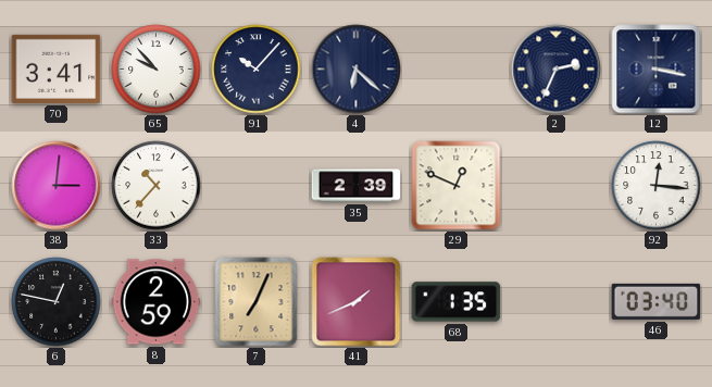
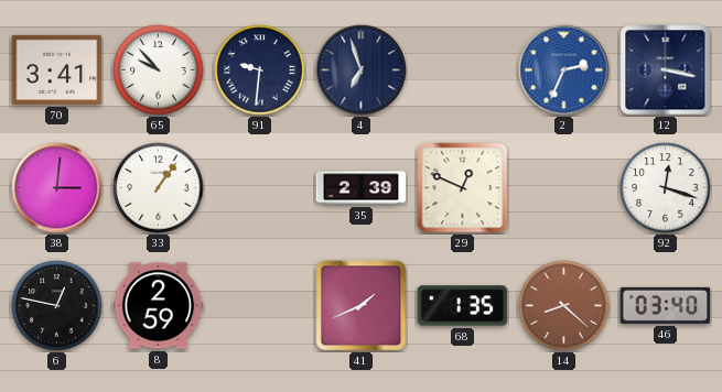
91: 10:07 -> 9:31
4: 6:22 -> 6:57
2 dial: navy -> blue
33: 10:37 -> 1:06
92: 12:16 -> 12:18
7: 7:04 -> none
14: none -> 8:22
